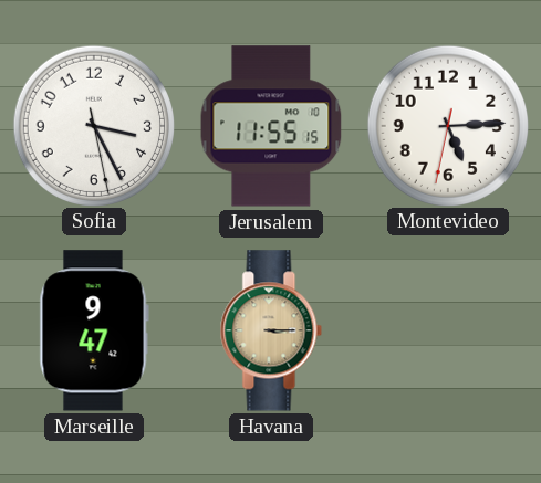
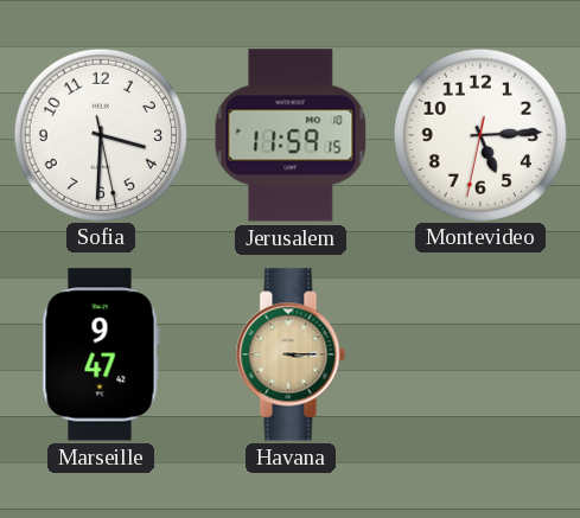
Sofia: 3:25 -> 3:30
Jerusalem: 11:55 -> 11:59
